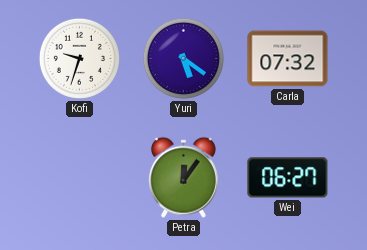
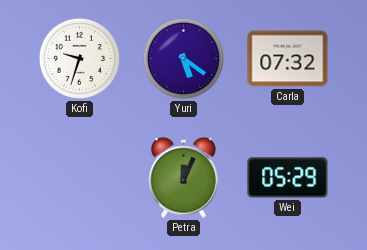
Petra: 12:06 -> 12:04
Wei: 06:27 -> 05:29
